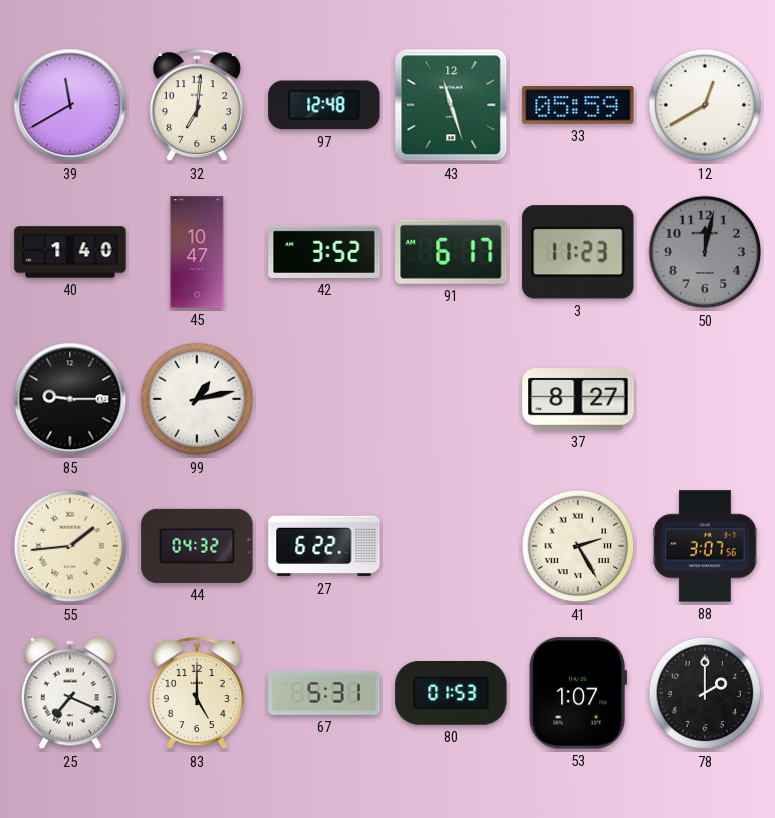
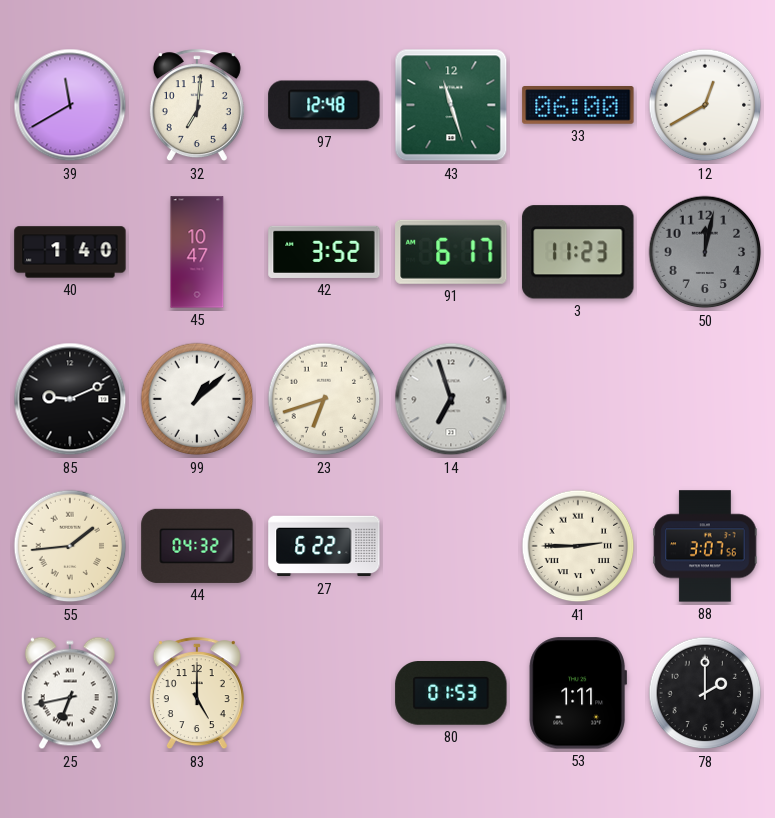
33: 05:59 -> 06:00
85: 9:15 -> 9:11
99: 1:13 -> 1:08
23: none -> 6:42
14: none -> 6:57
37: 8:27 -> none
41: 2:25 -> 2:45
25: 7:19 -> 6:43
67: 5:31 -> none
53: 1:07 -> 1:11
